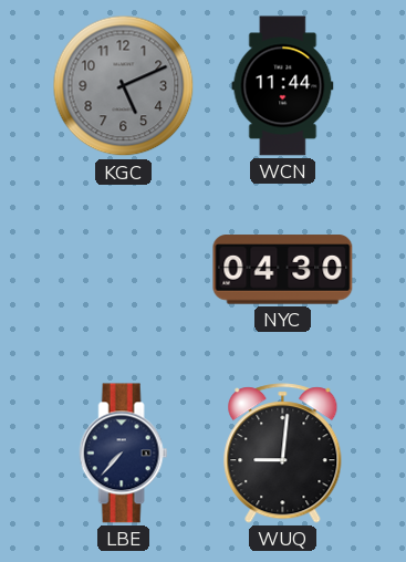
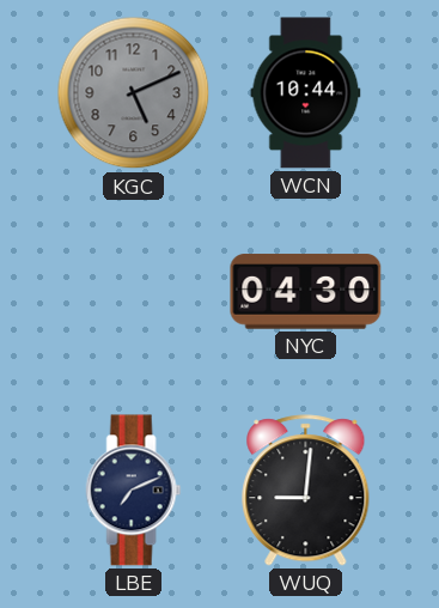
WCN: 11:44 -> 10:44
LBE: 7:37 -> 7:11
